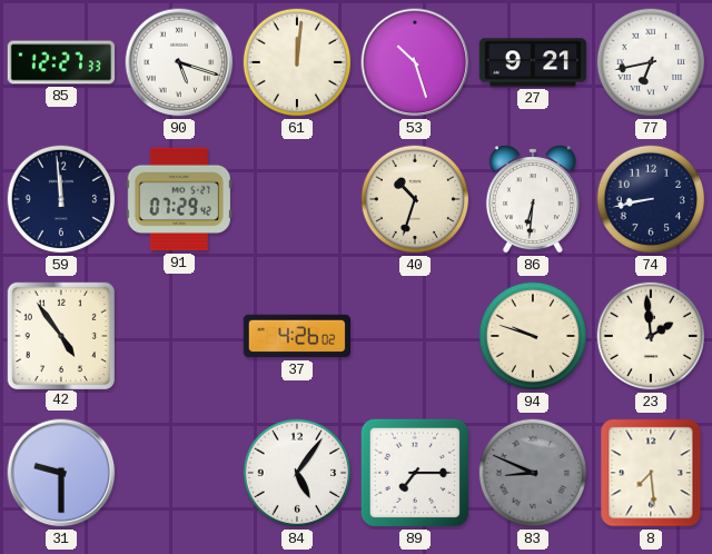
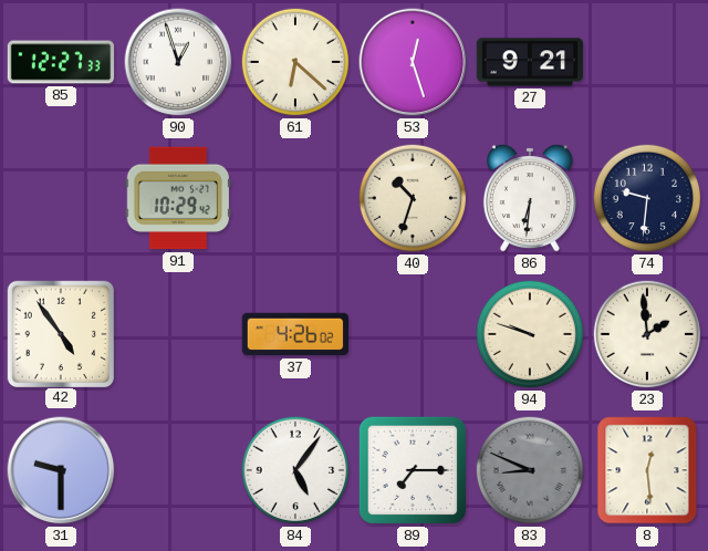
90: 5:18 -> 12:57
61: 12:01 -> 6:22
53: 10:27 -> 12:27
77: 6:43 -> none
59: 11:59 -> none
91: 07:29 -> 10:29
74: 8:43 -> 9:31
8: 7:29 -> 12:29
